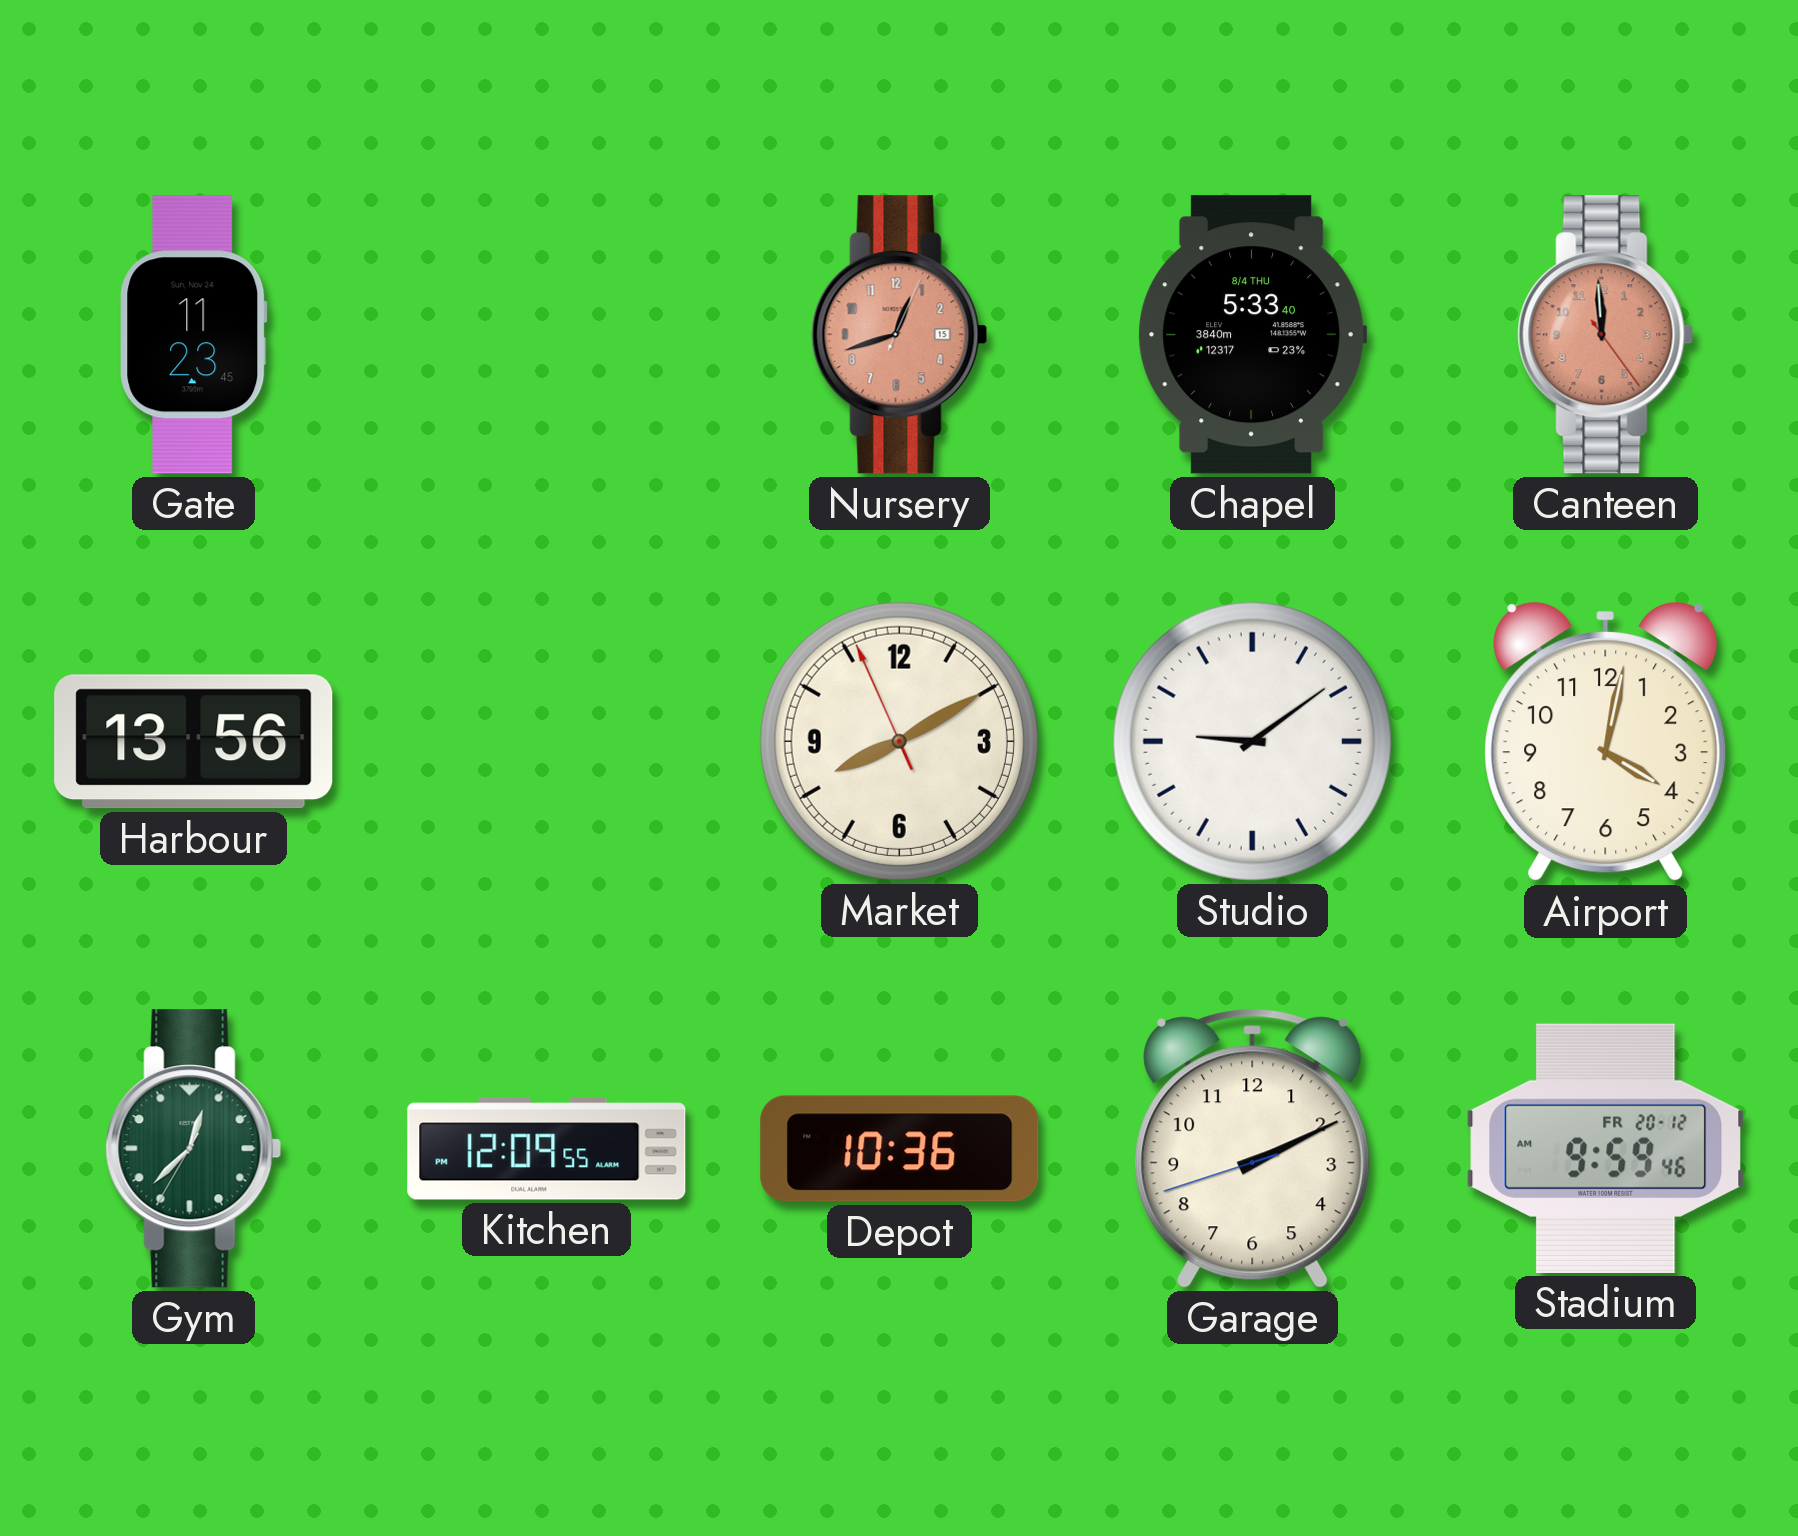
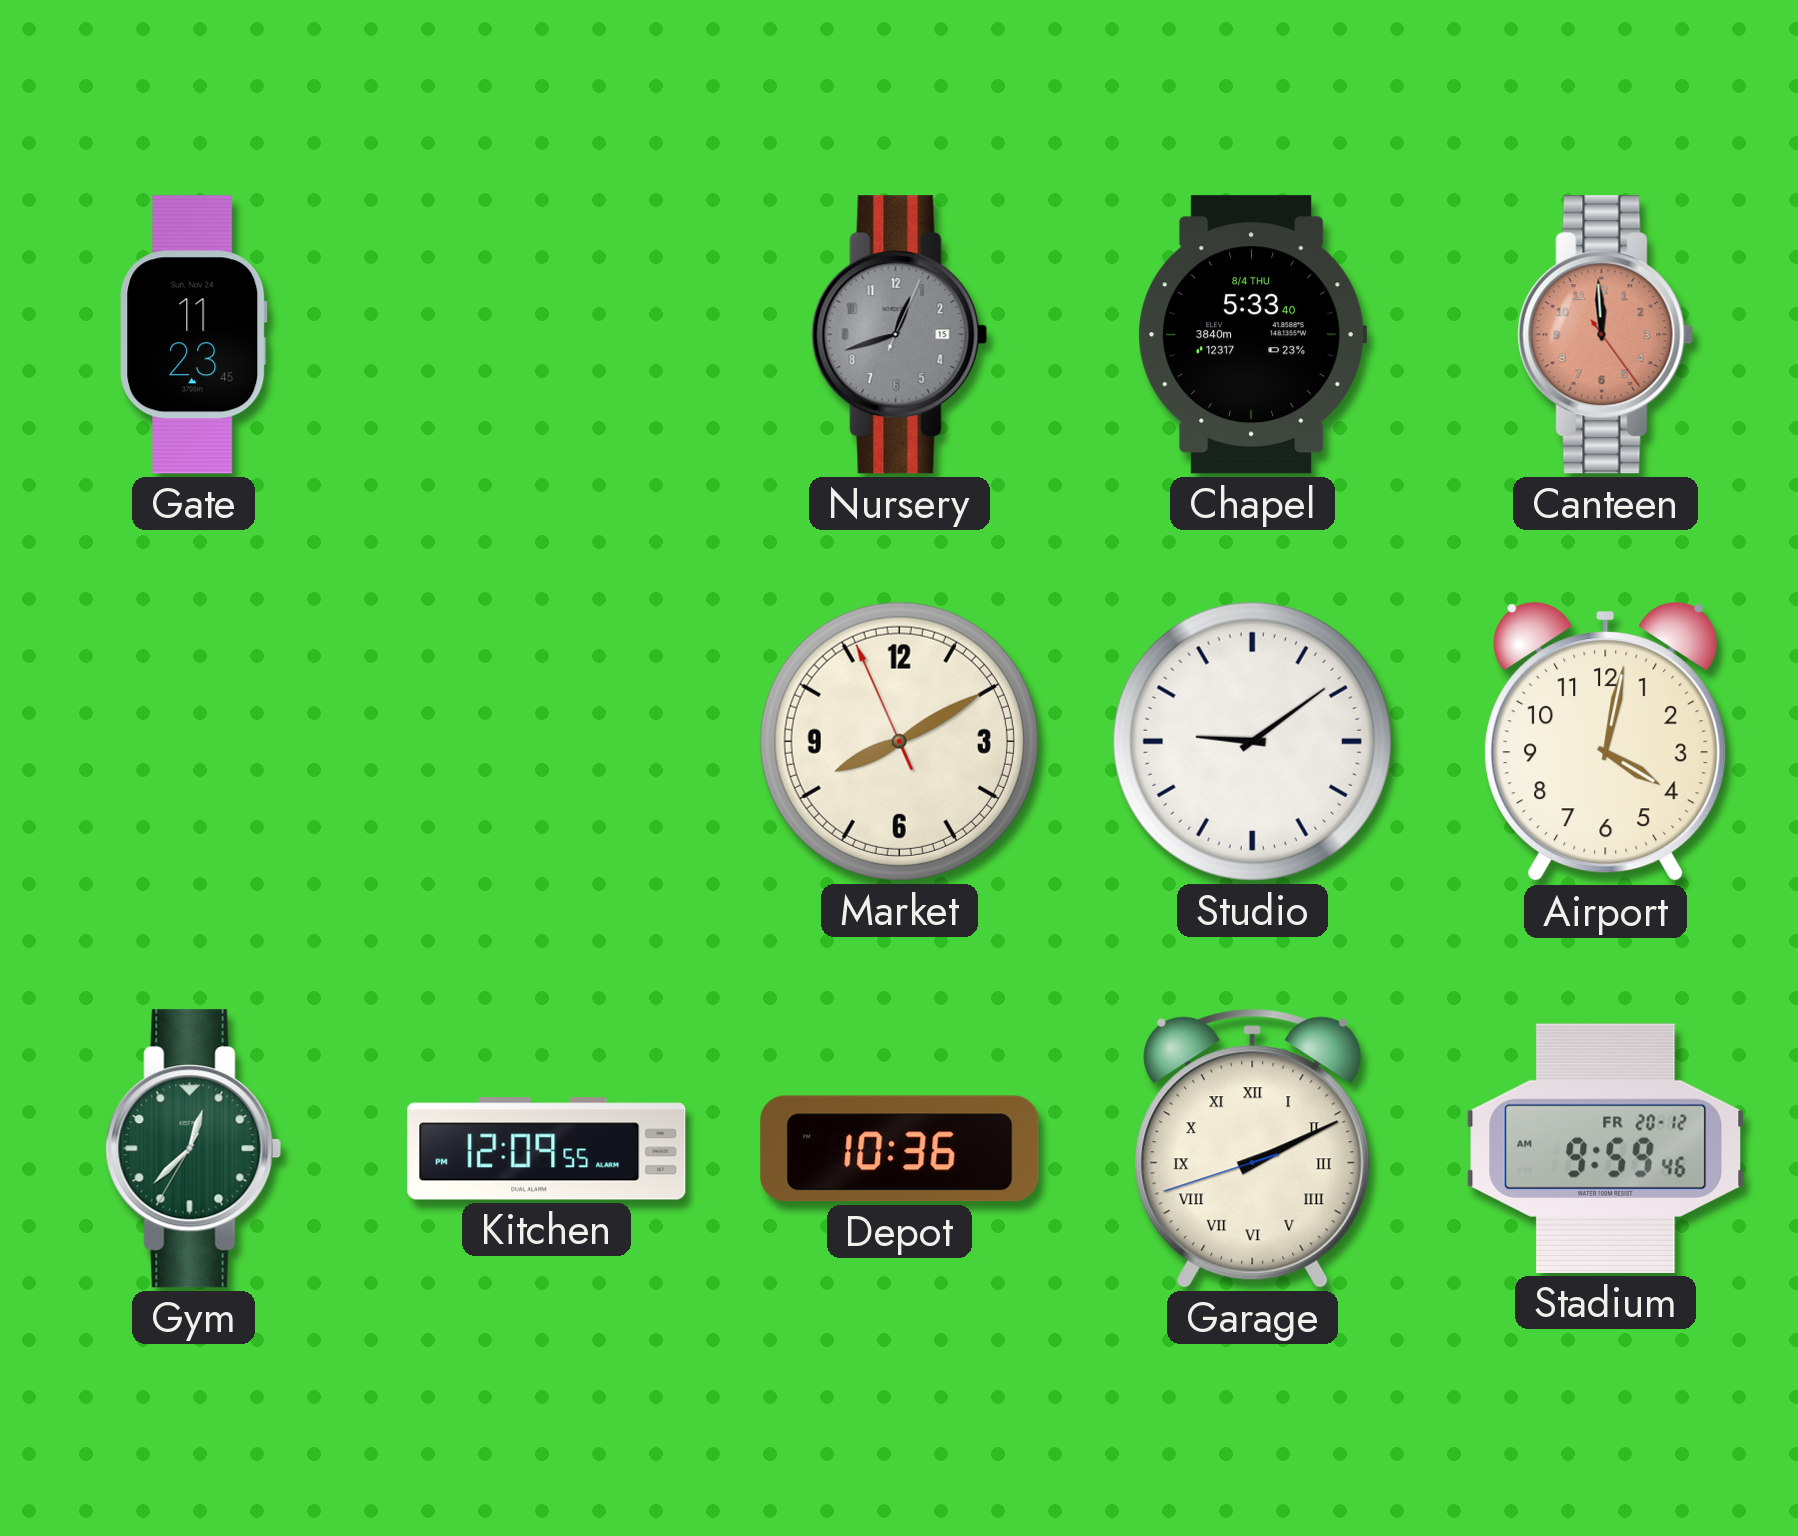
Nursery dial: salmon -> grey
Harbour: 13:56 -> none
Garage numerals: Arabic -> Roman
